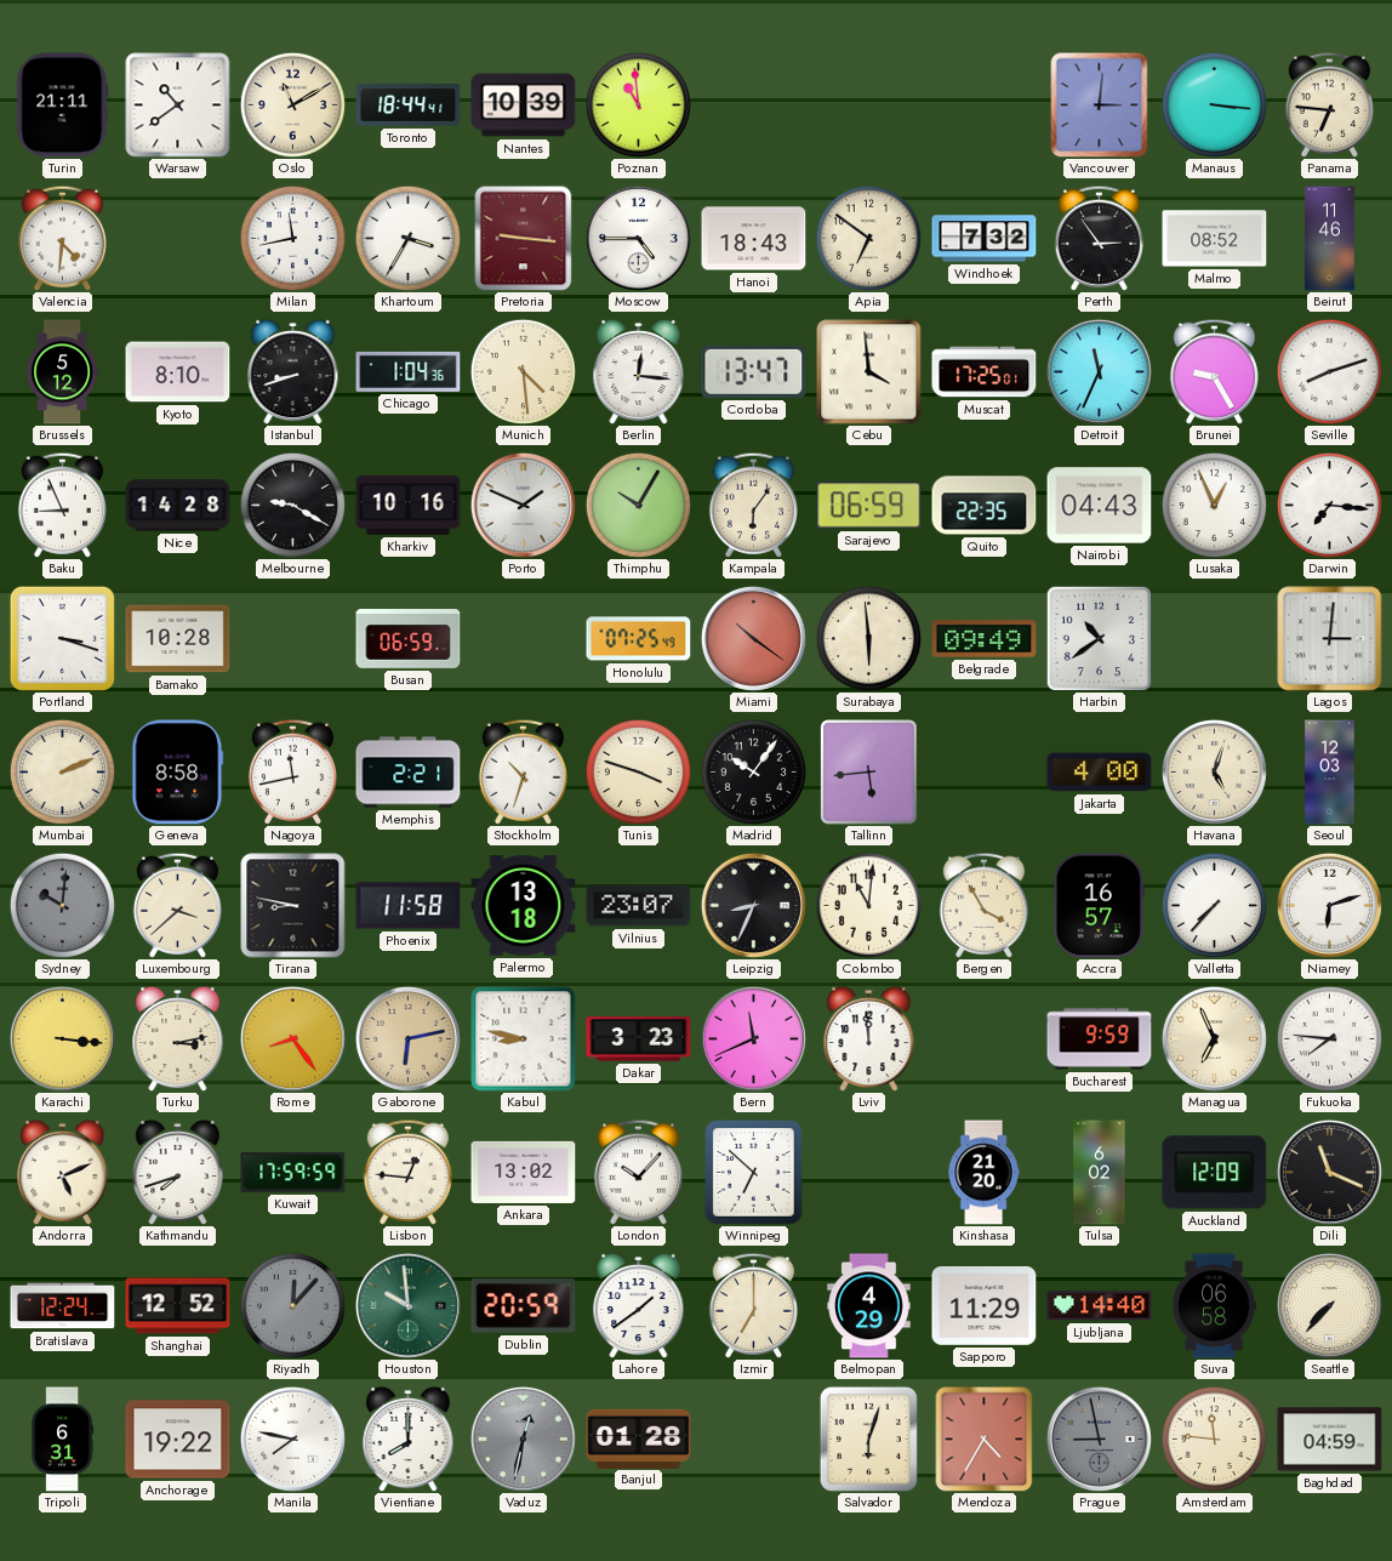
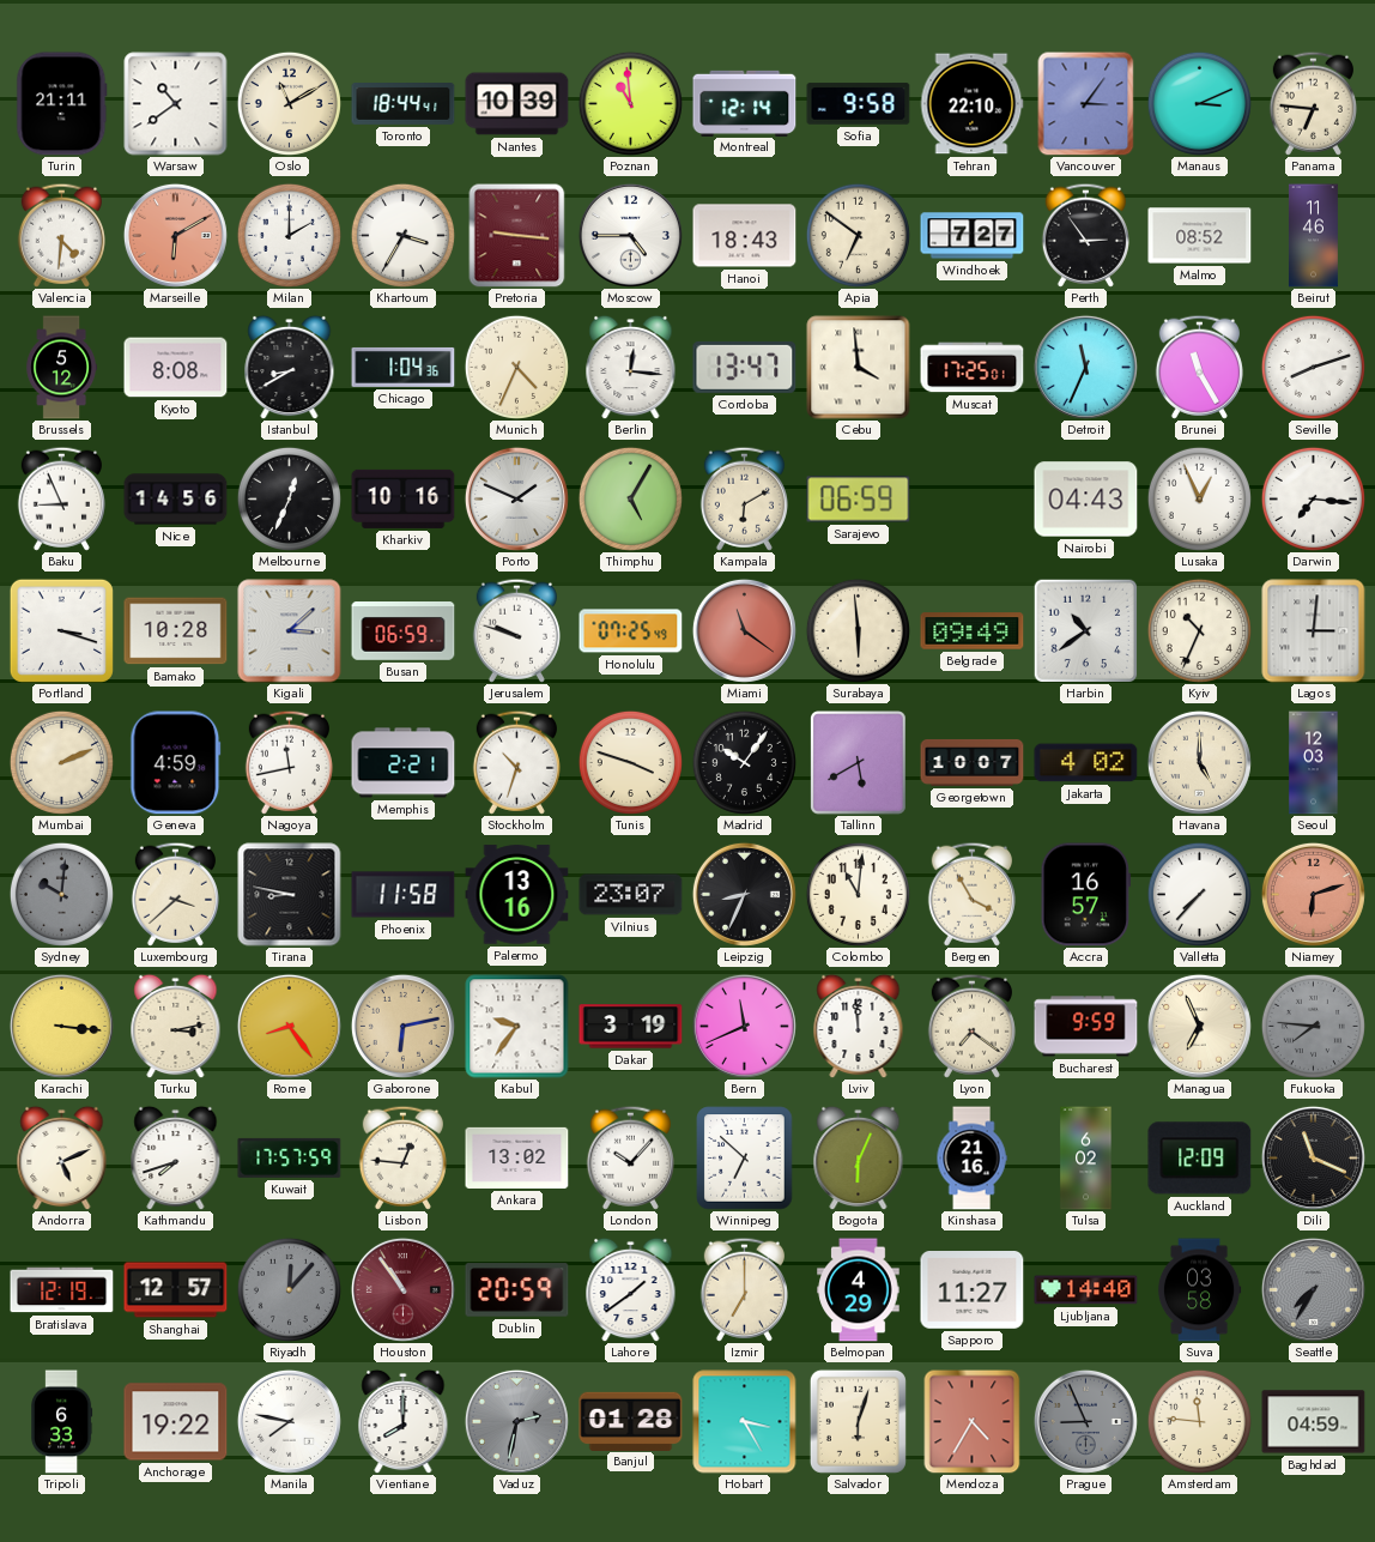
Montreal: none -> 12:14
Sofia: none -> 9:58
Tehran: none -> 22:10
Vancouver: 3:01 -> 3:06
Manaus: 3:16 -> 3:11
Marseille: none -> 6:10
Milan: 11:43 -> 2:00
Windhoek: 7:32 -> 7:27
Kyoto: 8:10 -> 8:08
Istanbul: 8:42 -> 8:40
Munich: 4:29 -> 4:34
Brunei: 9:25 -> 11:25
Nice: 14:28 -> 14:56
Melbourne: 9:20 -> 12:34
Thimphu: 10:05 -> 5:05
Kampala: 6:06 -> 6:10
Quito: 22:35 -> none
Kigali: none -> 3:08
Jerusalem: none -> 9:48
Miami: 10:21 -> 11:21
Kyiv: none -> 10:34
Geneva: 8:58 -> 4:59
Tallinn: 5:44 -> 5:40
Georgetown: none -> 10:07
Jakarta: 4:00 -> 4:02
Havana: 5:03 -> 5:00
Palermo: 13:18 -> 13:16
Niamey dial: white -> salmon
Kabul: 8:47 -> 9:36
Dakar: 3:23 -> 3:19
Lyon: none -> 7:21
Fukuoka dial: white -> grey
Kuwait: 17:59 -> 17:57
Bogota: none -> 6:04
Kinshasa: 21:20 -> 21:16
Bratislava: 12:24 -> 12:19
Shanghai: 12:52 -> 12:57
Houston: 9:59 -> 10:54
Houston dial: green -> burgundy
Sapporo: 11:29 -> 11:27
Suva: 06:58 -> 03:58
Seattle: 7:37 -> 7:35
Seattle dial: cream -> grey
Tripoli: 6:31 -> 6:33
Vaduz: 12:32 -> 2:32
Hobart: none -> 3:25
Prague: 8:58 -> 8:56
